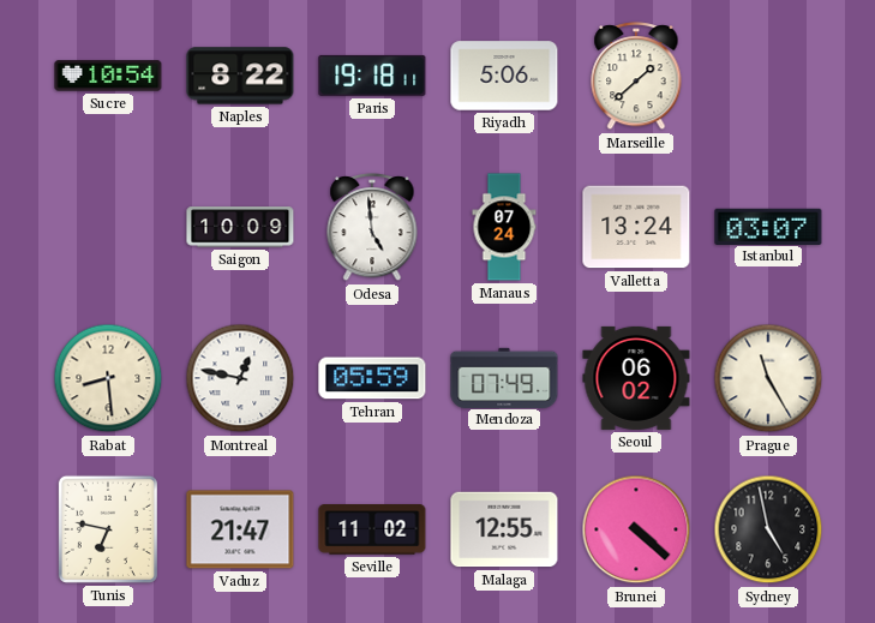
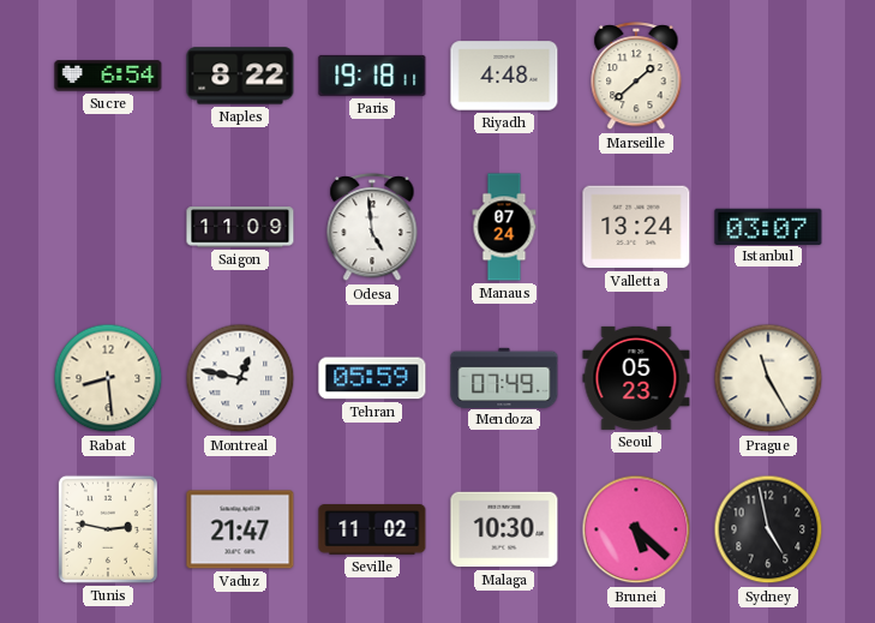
Sucre: 10:54 -> 6:54
Riyadh: 5:06 -> 4:48
Saigon: 10:09 -> 11:09
Seoul: 06:02 -> 05:23
Tunis: 6:47 -> 2:47
Malaga: 12:55 -> 10:30
Brunei: 4:22 -> 5:22
